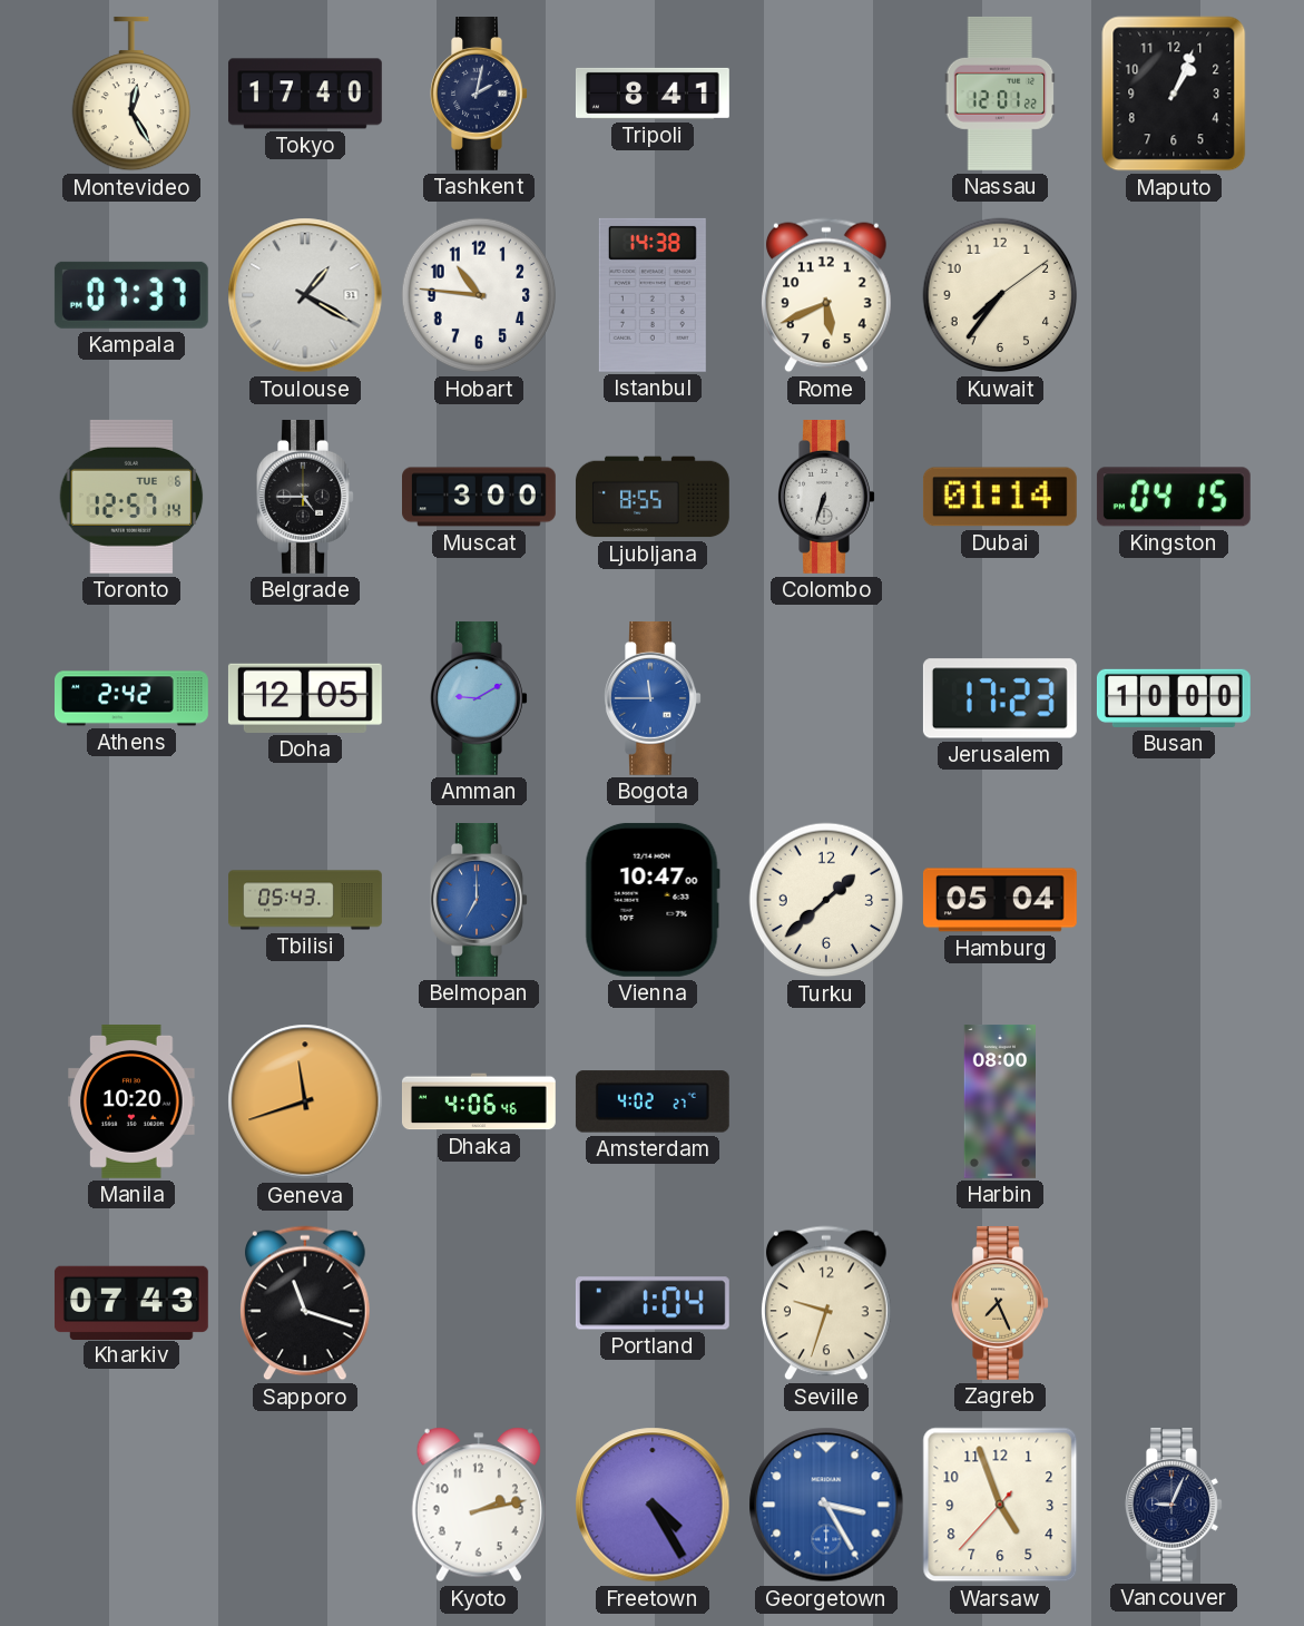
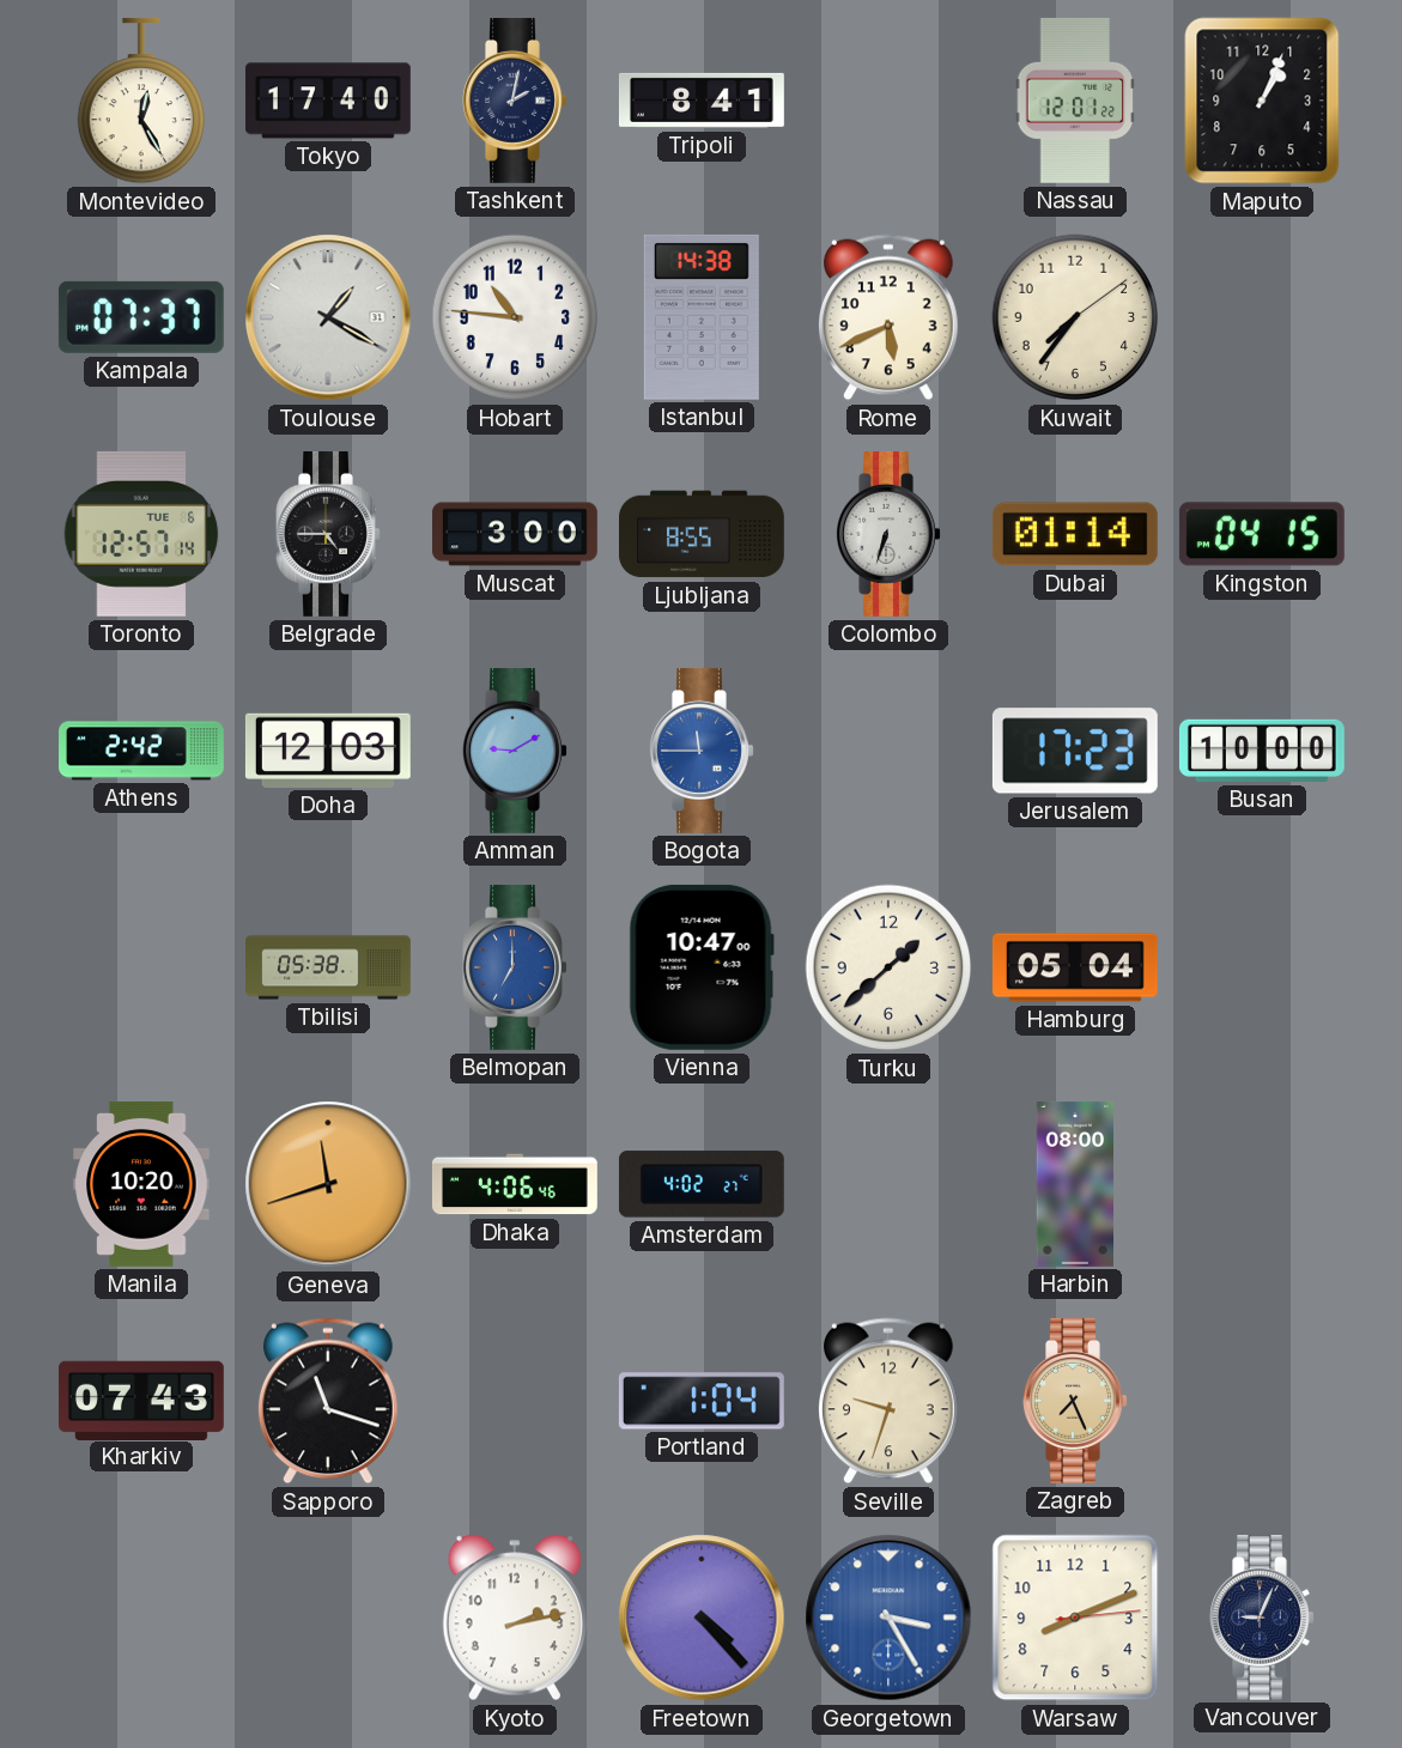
Doha: 12:05 -> 12:03
Tbilisi: 05:43 -> 05:38
Freetown: 4:25 -> 4:23
Warsaw: 4:56 -> 8:11
